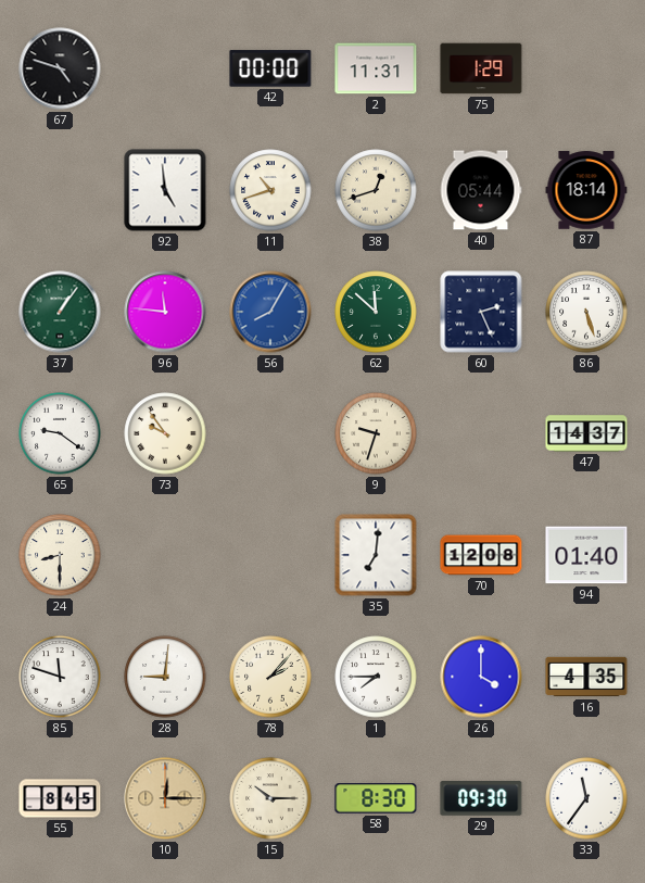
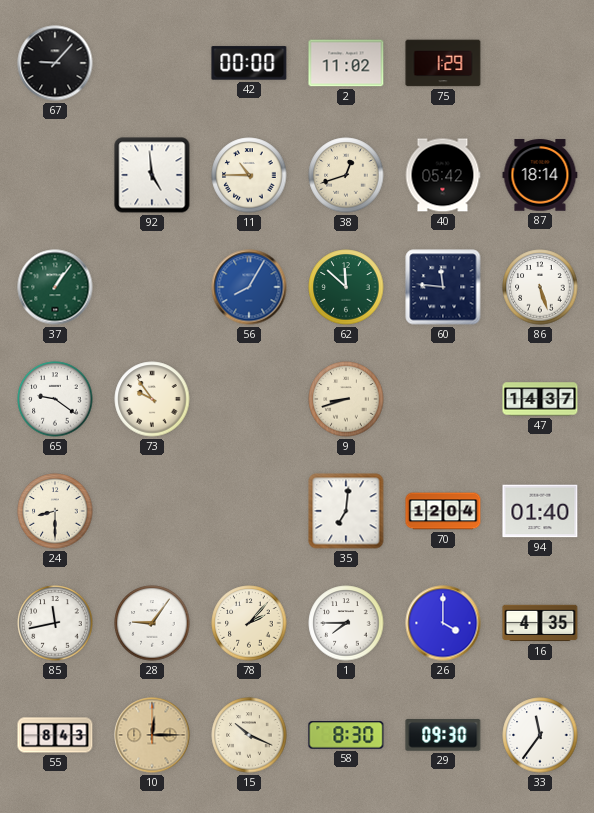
67: 4:48 -> 9:07
2: 11:31 -> 11:02
11: 10:42 -> 10:45
40: 05:44 -> 05:42
96: 11:46 -> none
60: 2:26 -> 11:46
9: 9:33 -> 8:42
70: 12:08 -> 12:04
85: 11:48 -> 11:43
28: 9:01 -> 9:06
55: 8:45 -> 8:43
15: 10:15 -> 10:19
